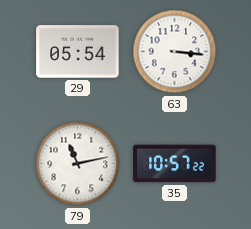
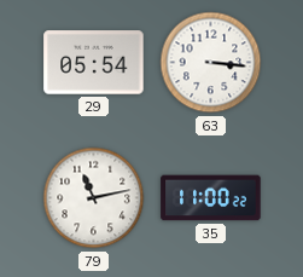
35: 10:57 -> 11:00
